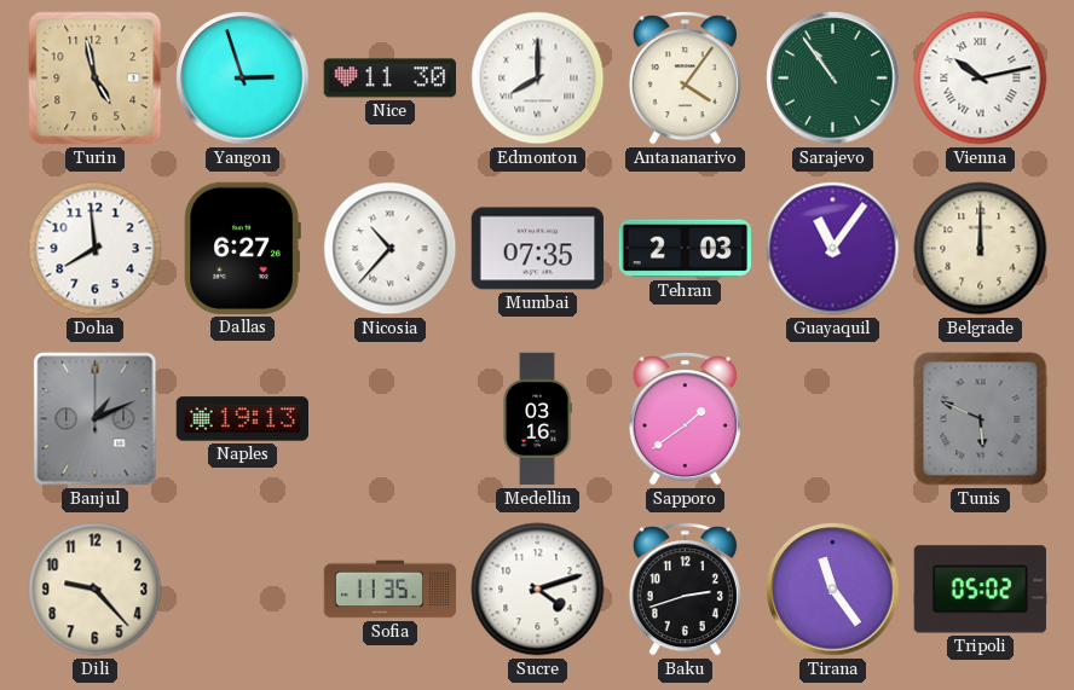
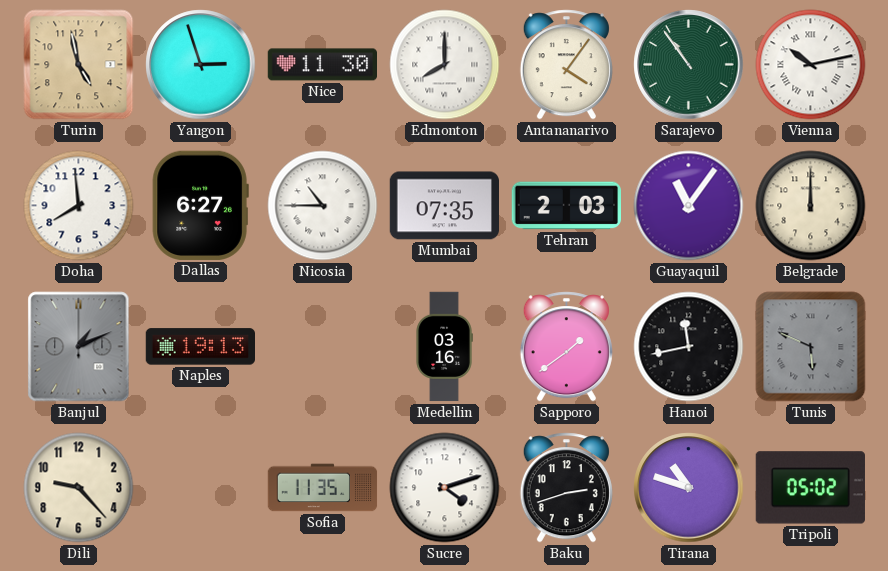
Nicosia: 10:37 -> 10:45
Hanoi: none -> 11:43
Tirana: 11:24 -> 10:48
